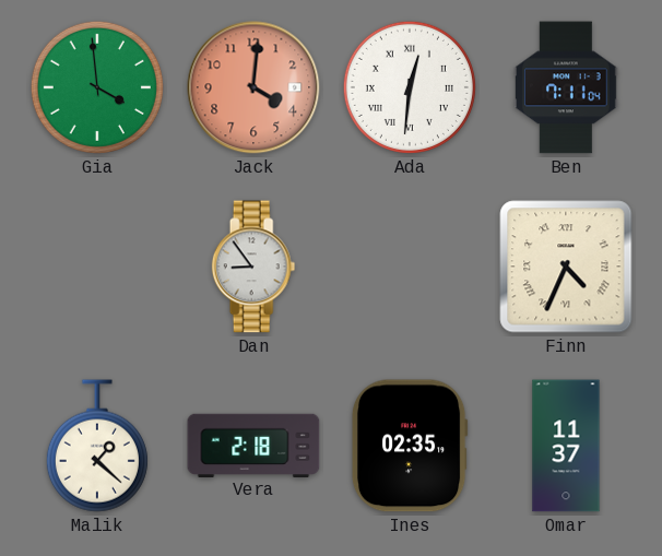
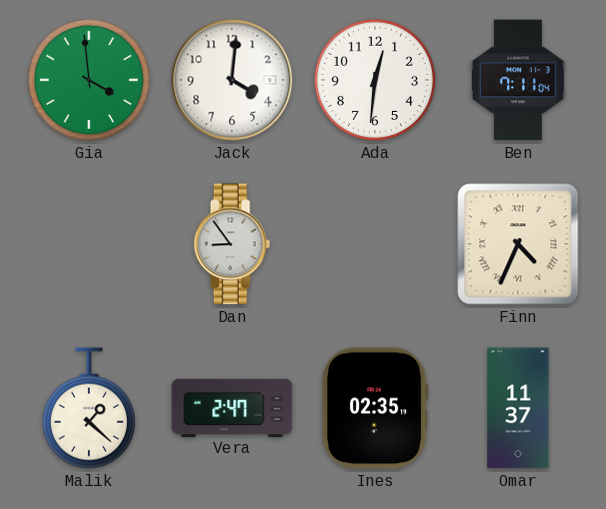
Jack dial: salmon -> white
Ada numerals: Roman -> Arabic
Vera: 2:18 -> 2:47
